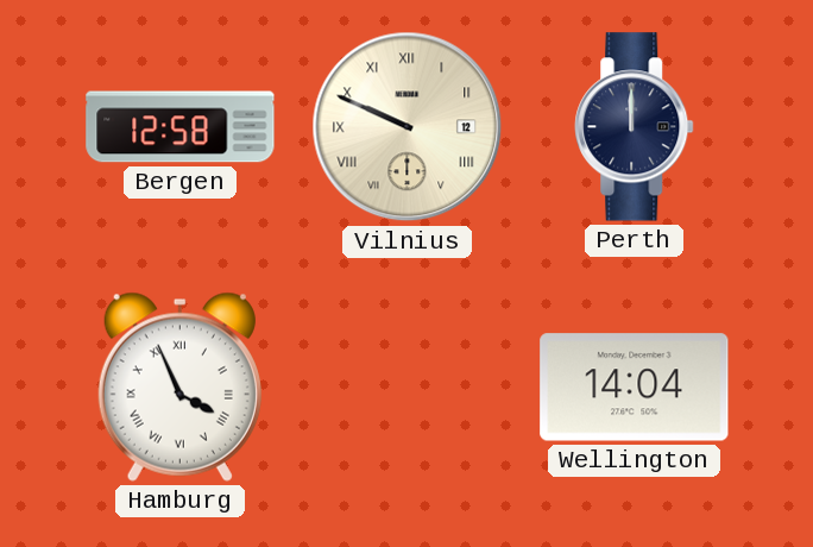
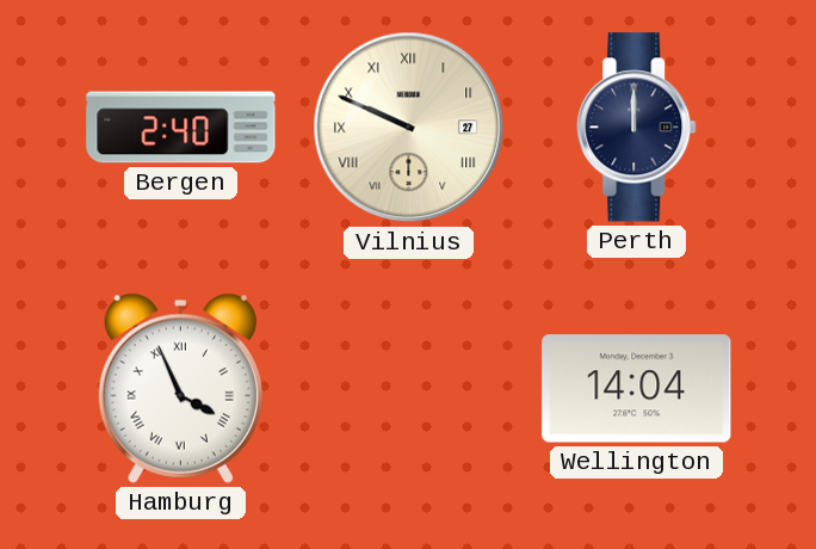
Bergen: 12:58 -> 2:40
Vilnius date: 12 -> 27
